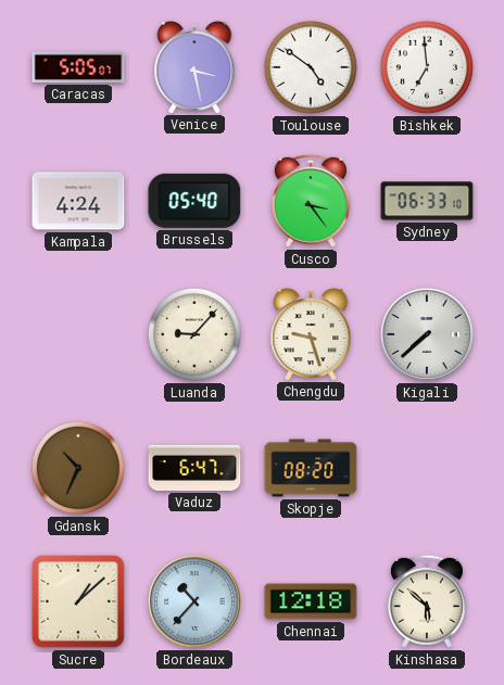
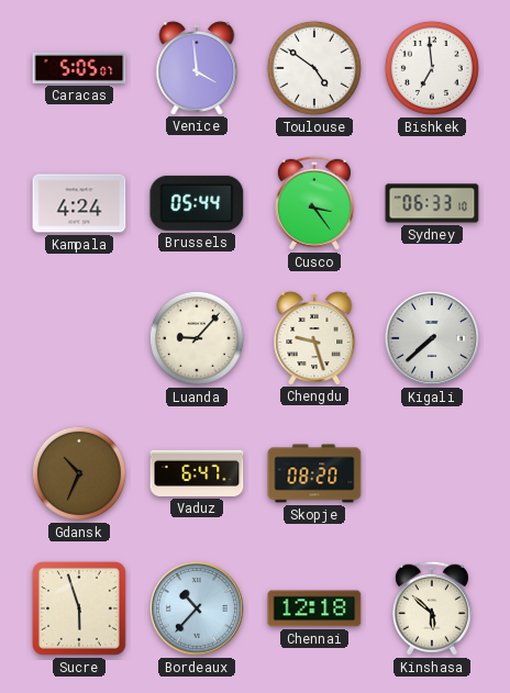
Venice: 3:28 -> 3:59
Brussels: 05:40 -> 05:44
Sucre: 1:08 -> 5:57
